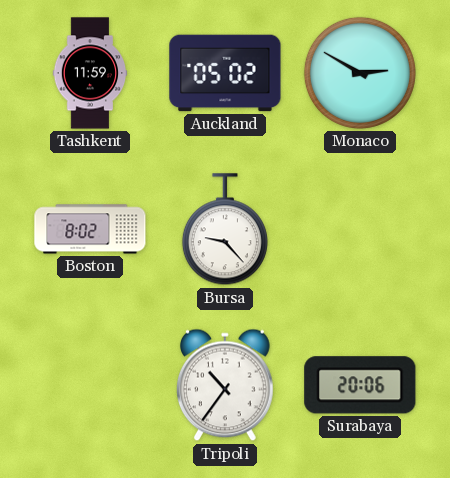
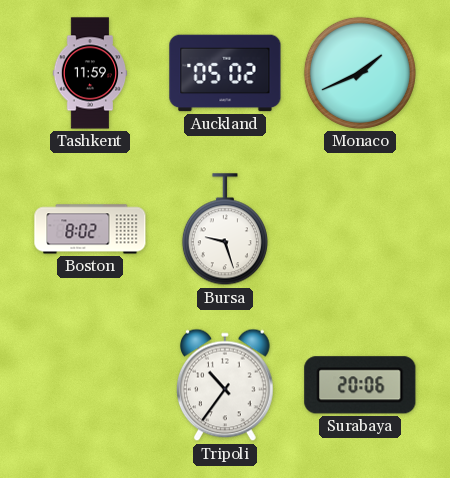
Monaco: 2:50 -> 1:41
Bursa: 9:23 -> 9:27
